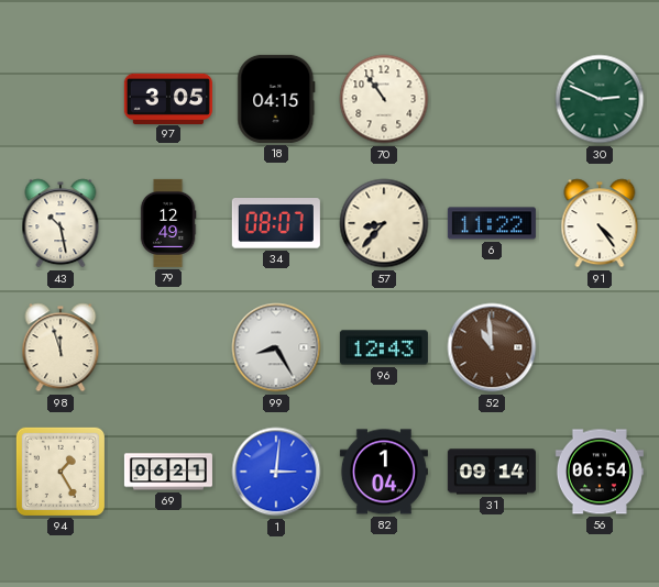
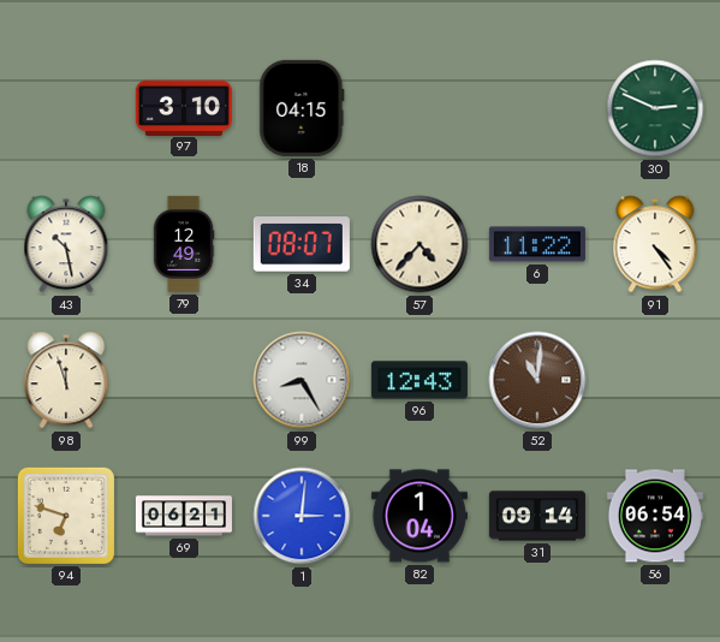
97: 3:05 -> 3:10
70: 10:54 -> none
57: 8:37 -> 4:37
52: 10:59 -> 11:01
94: 1:25 -> 6:48
